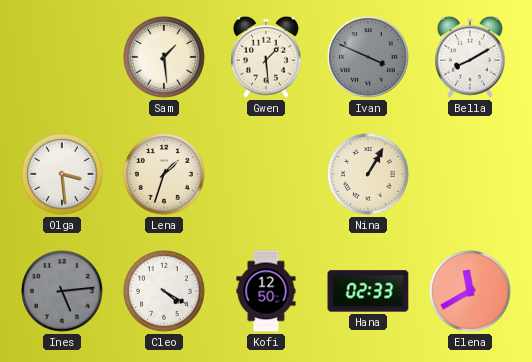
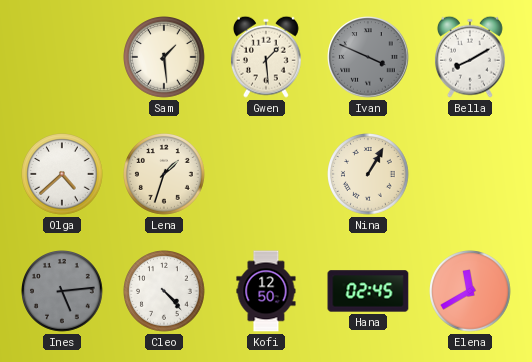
Olga: 3:29 -> 4:38
Cleo: 4:20 -> 4:23
Hana: 02:33 -> 02:45
